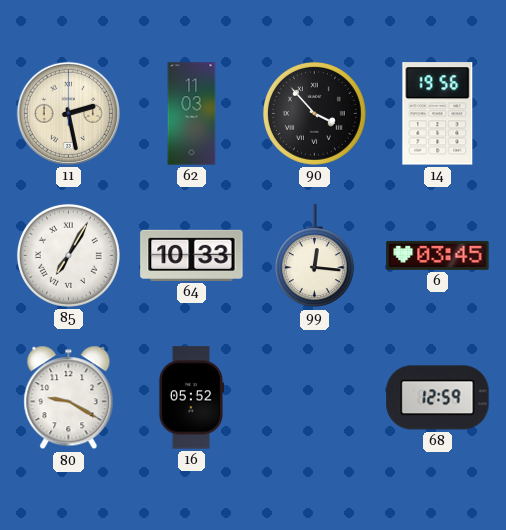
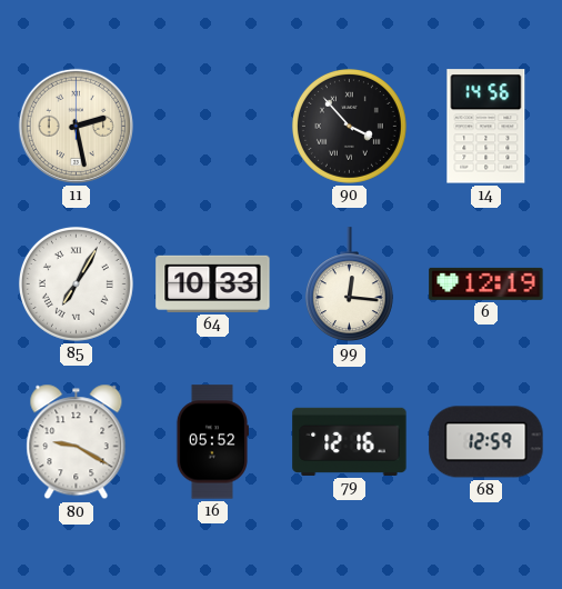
62: 11:03 -> none
14: 19:56 -> 14:56
6: 03:45 -> 12:19
79: none -> 12:16
